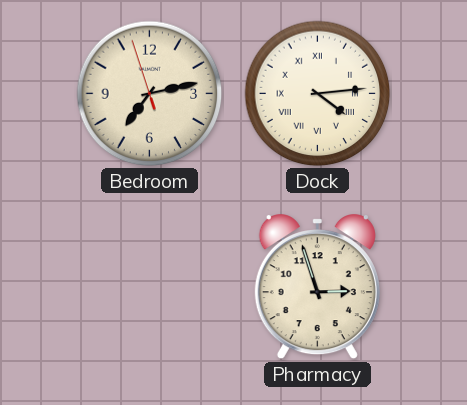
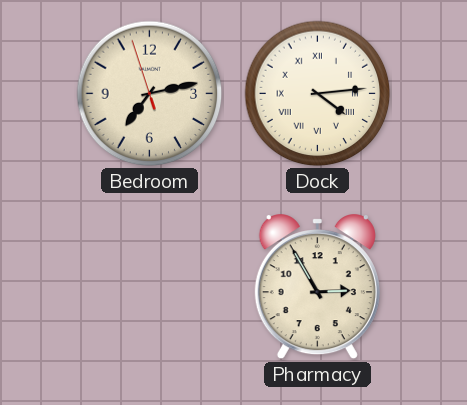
Pharmacy: 2:57 -> 2:55
